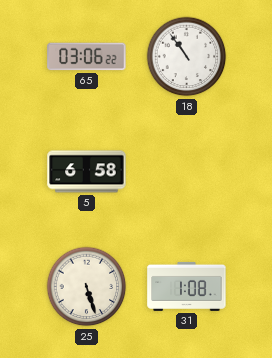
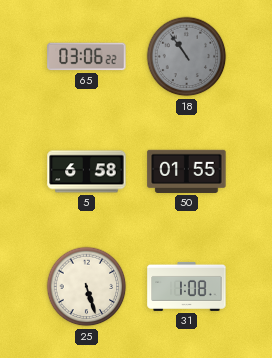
18 dial: white -> grey
50: none -> 01:55
